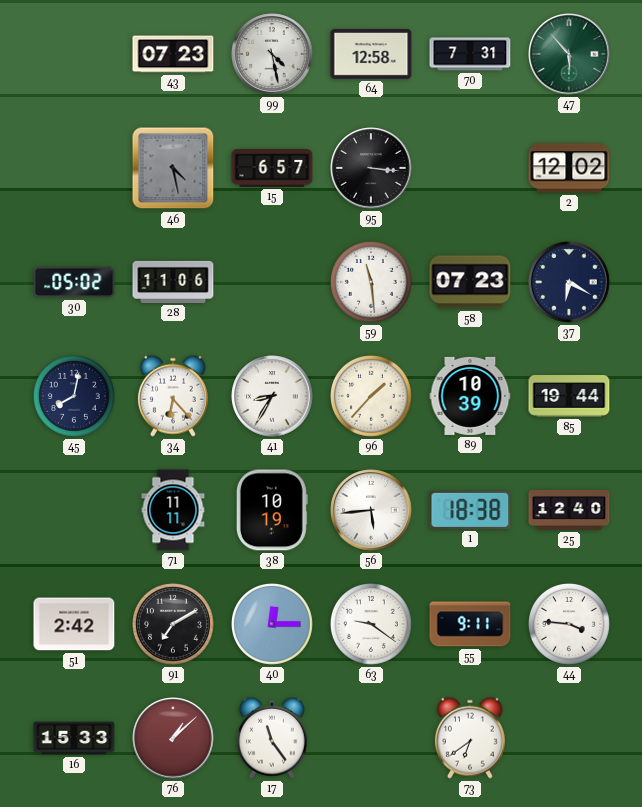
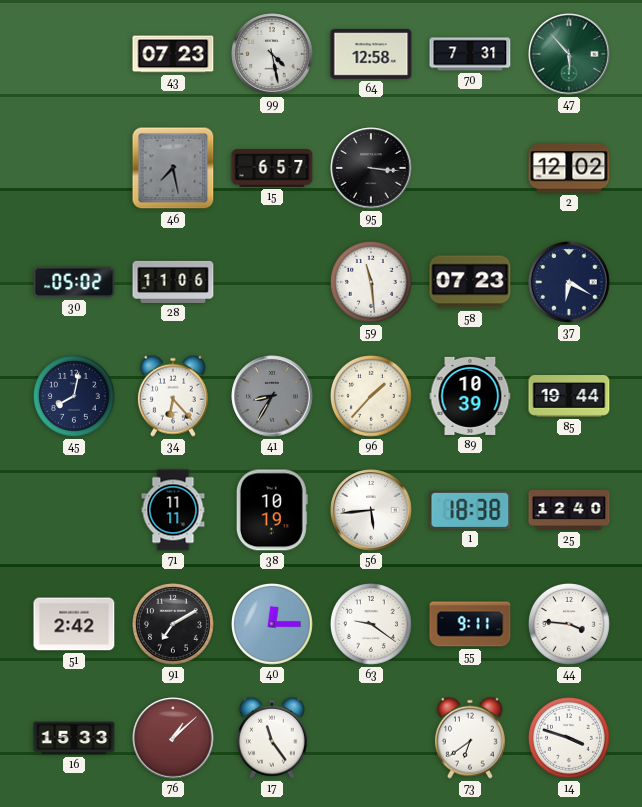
46: 4:28 -> 7:28
41 dial: white -> grey
14: none -> 3:48
